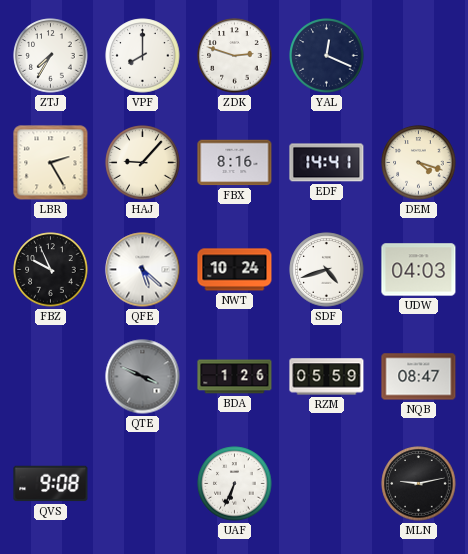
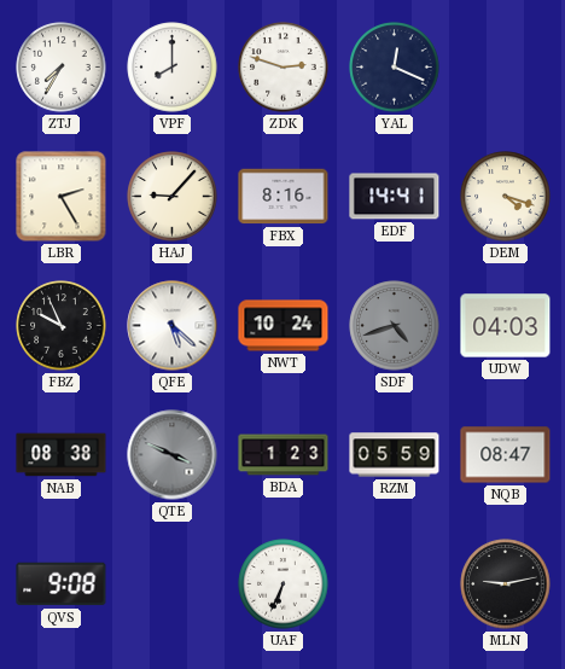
SDF dial: white -> grey
NAB: none -> 08:38
BDA: 1:26 -> 1:23
